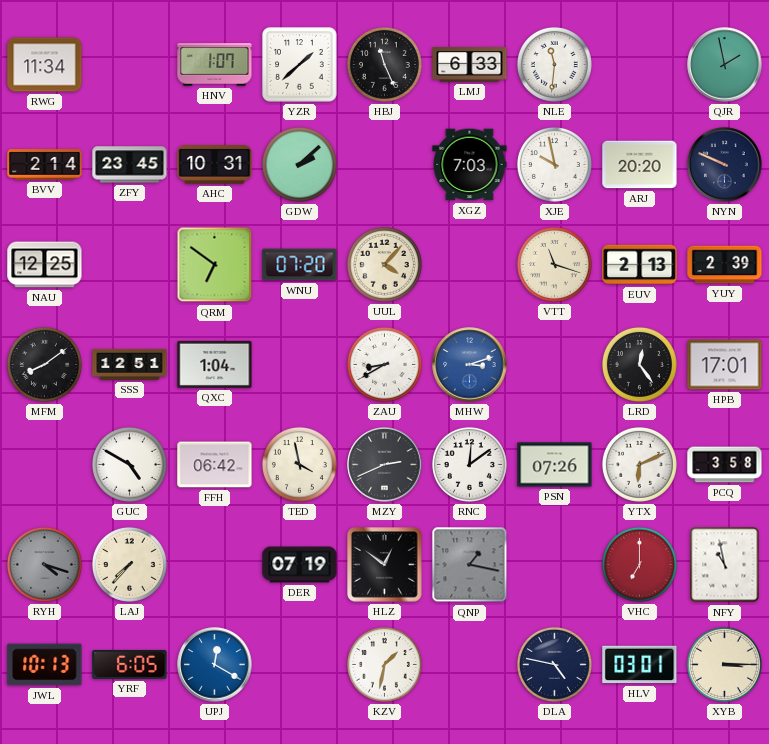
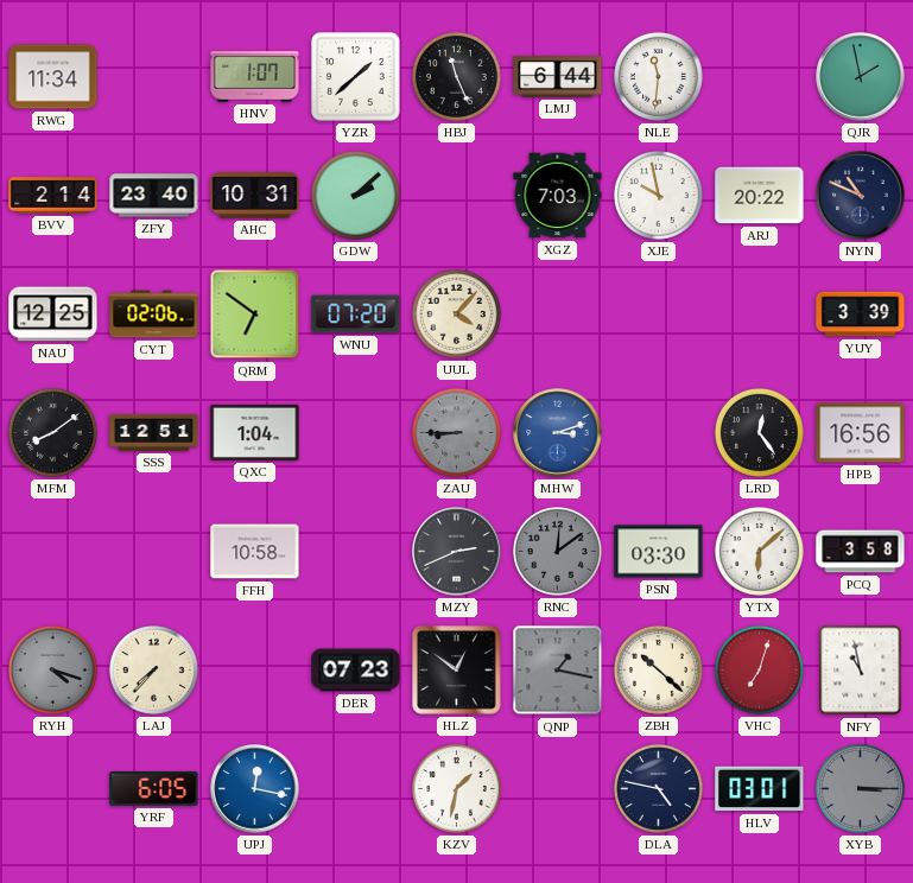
LMJ: 6:33 -> 6:44
ZFY: 23:45 -> 23:40
ARJ: 20:20 -> 20:22
NYN: 9:49 -> 10:49
CYT: none -> 02:06
VTT: 11:18 -> none
EUV: 2:13 -> none
YUY: 2:39 -> 3:39
ZAU: 8:40 -> 8:45
ZAU dial: white -> grey
HPB: 17:01 -> 16:56
GUC: 4:50 -> none
FFH: 06:42 -> 10:58
TED: 3:58 -> none
RNC dial: white -> grey
PSN: 07:26 -> 03:30
YTX: 6:11 -> 6:08
DER: 07:19 -> 07:23
ZBH: none -> 10:22
VHC: 7:00 -> 7:03
JWL: 10:13 -> none
UPJ: 12:20 -> 12:17
XYB dial: cream -> grey
